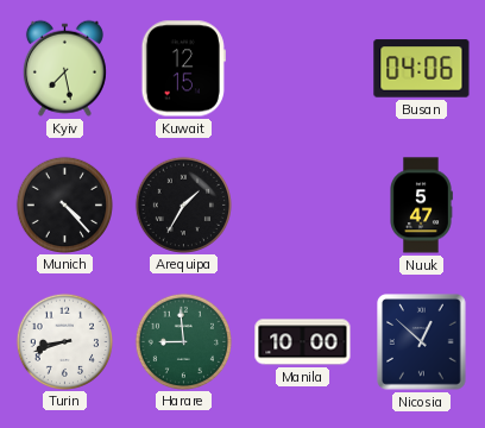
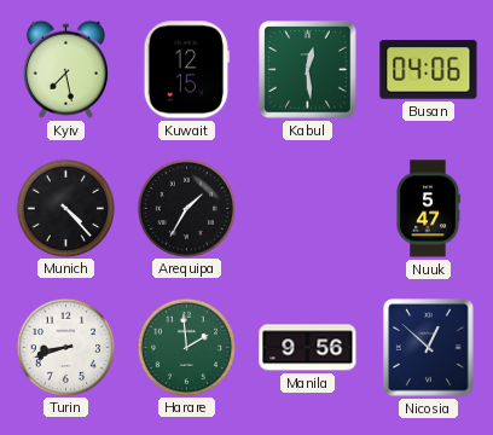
Kabul: none -> 12:29
Harare: 8:59 -> 1:59
Manila: 10:00 -> 9:56
